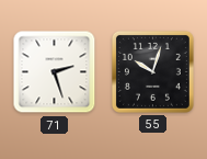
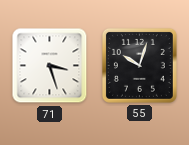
71: 2:27 -> 3:27
